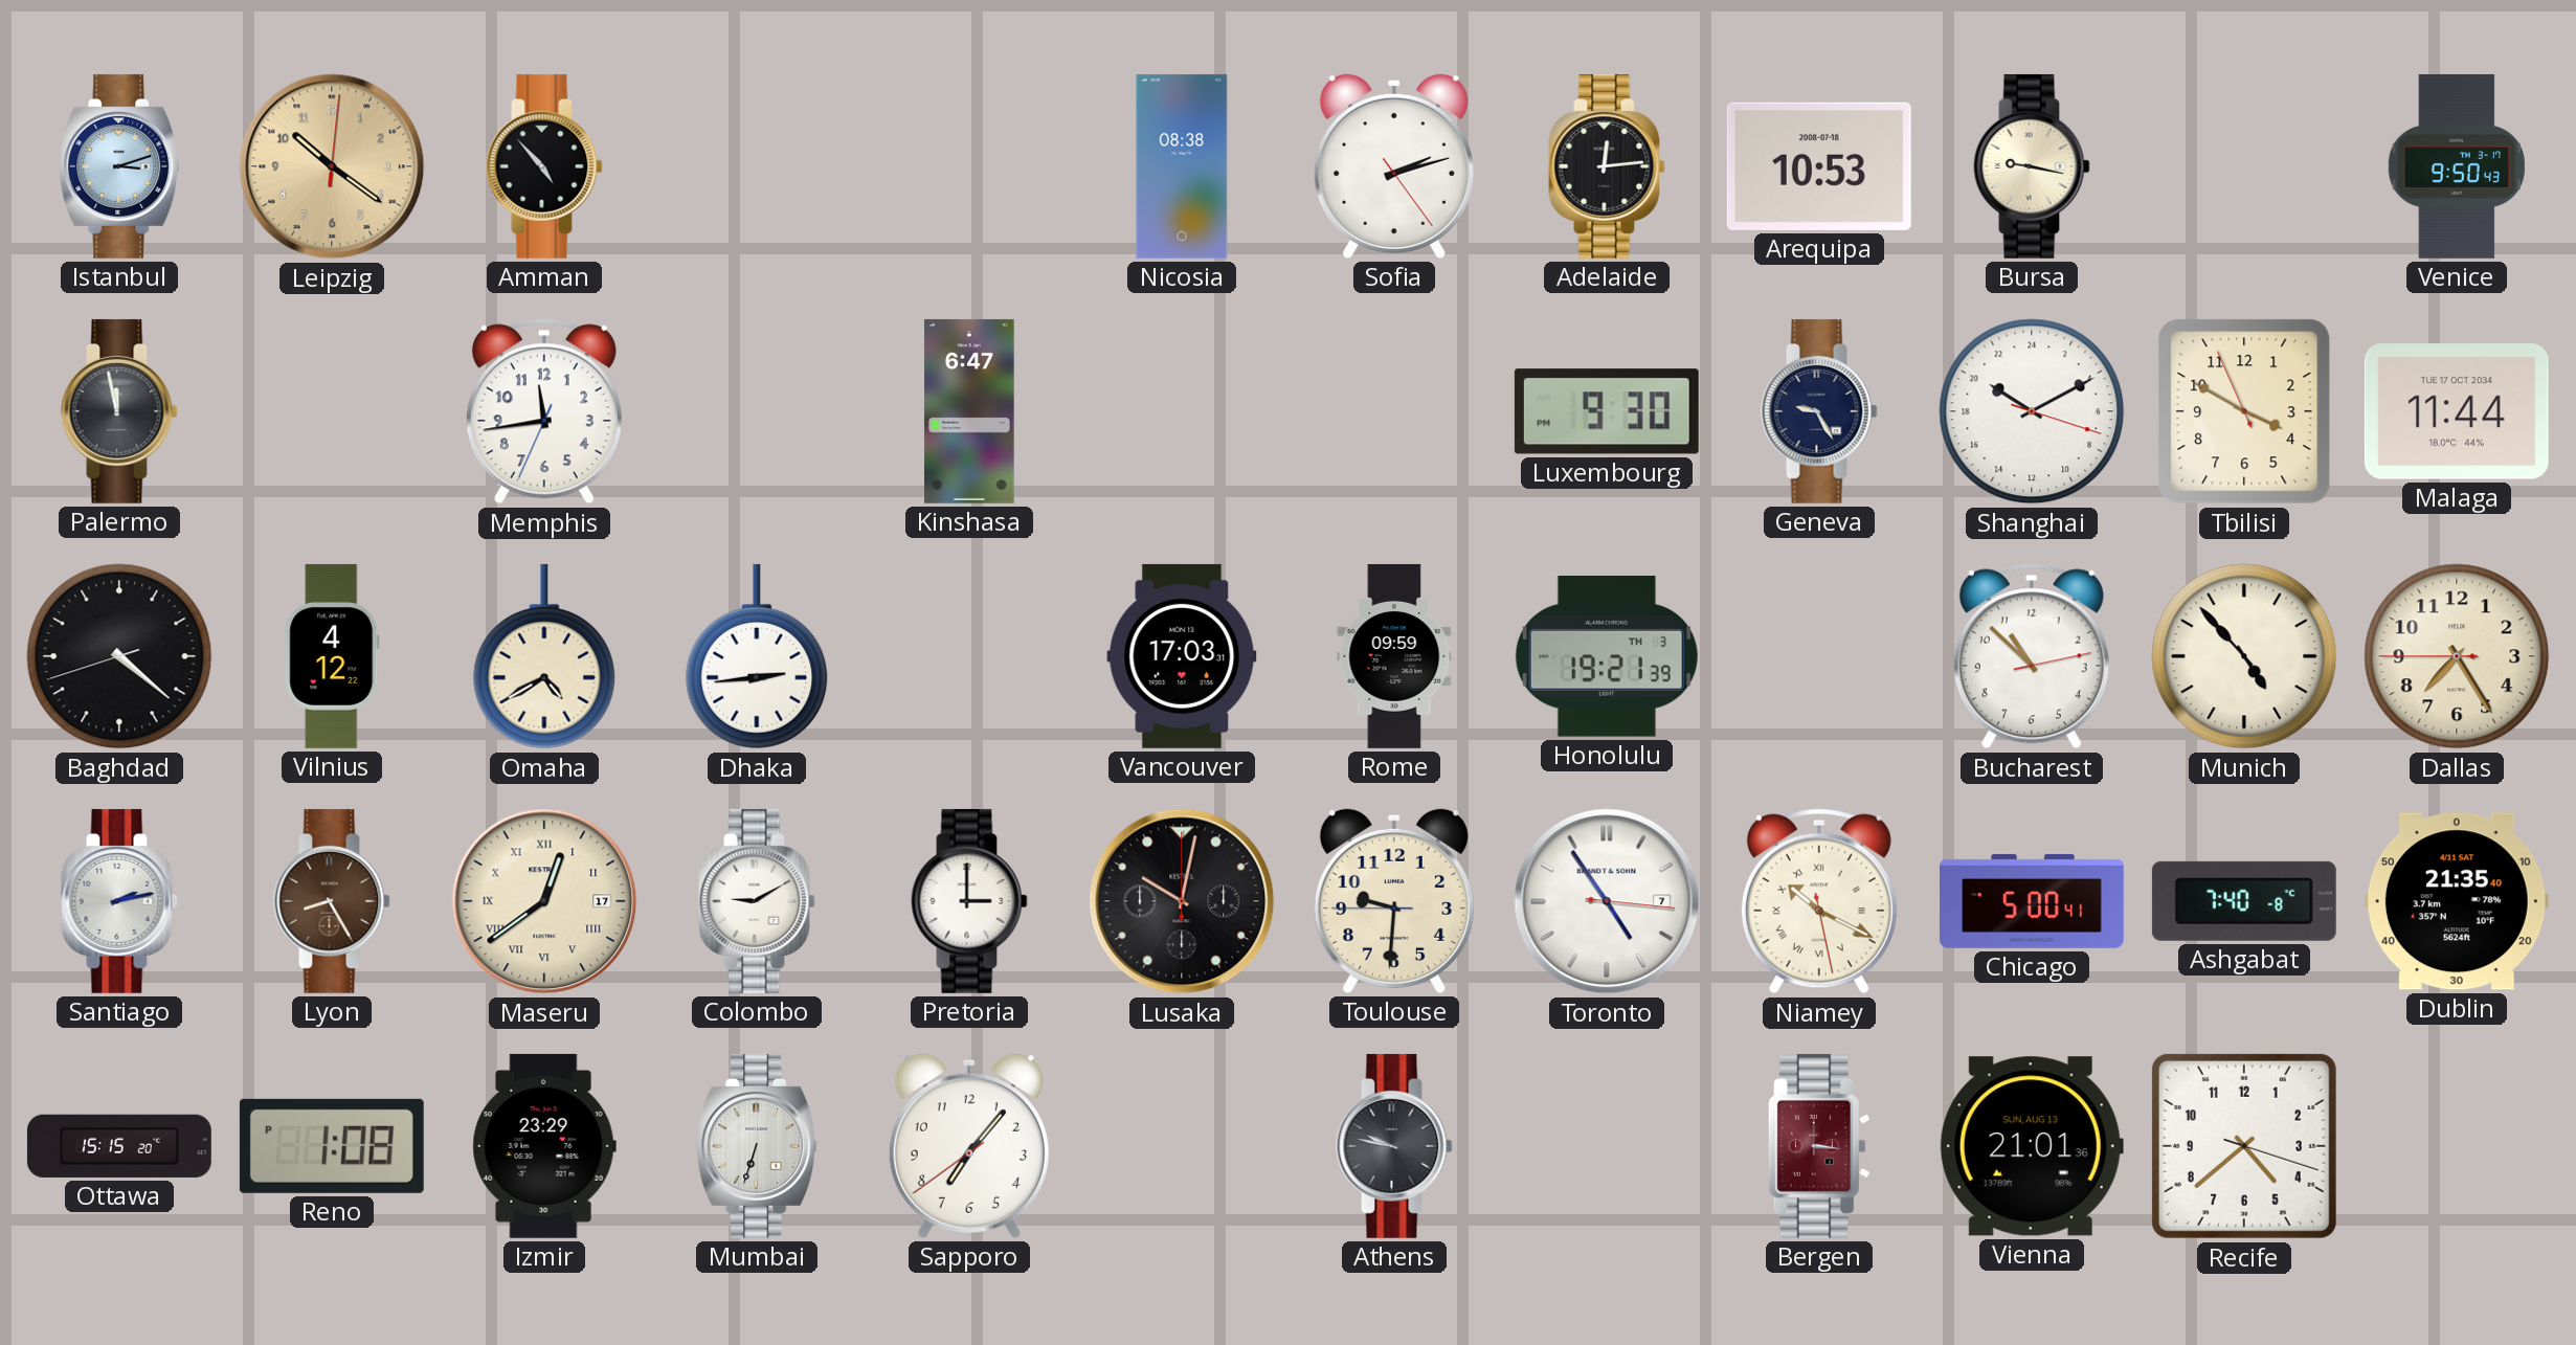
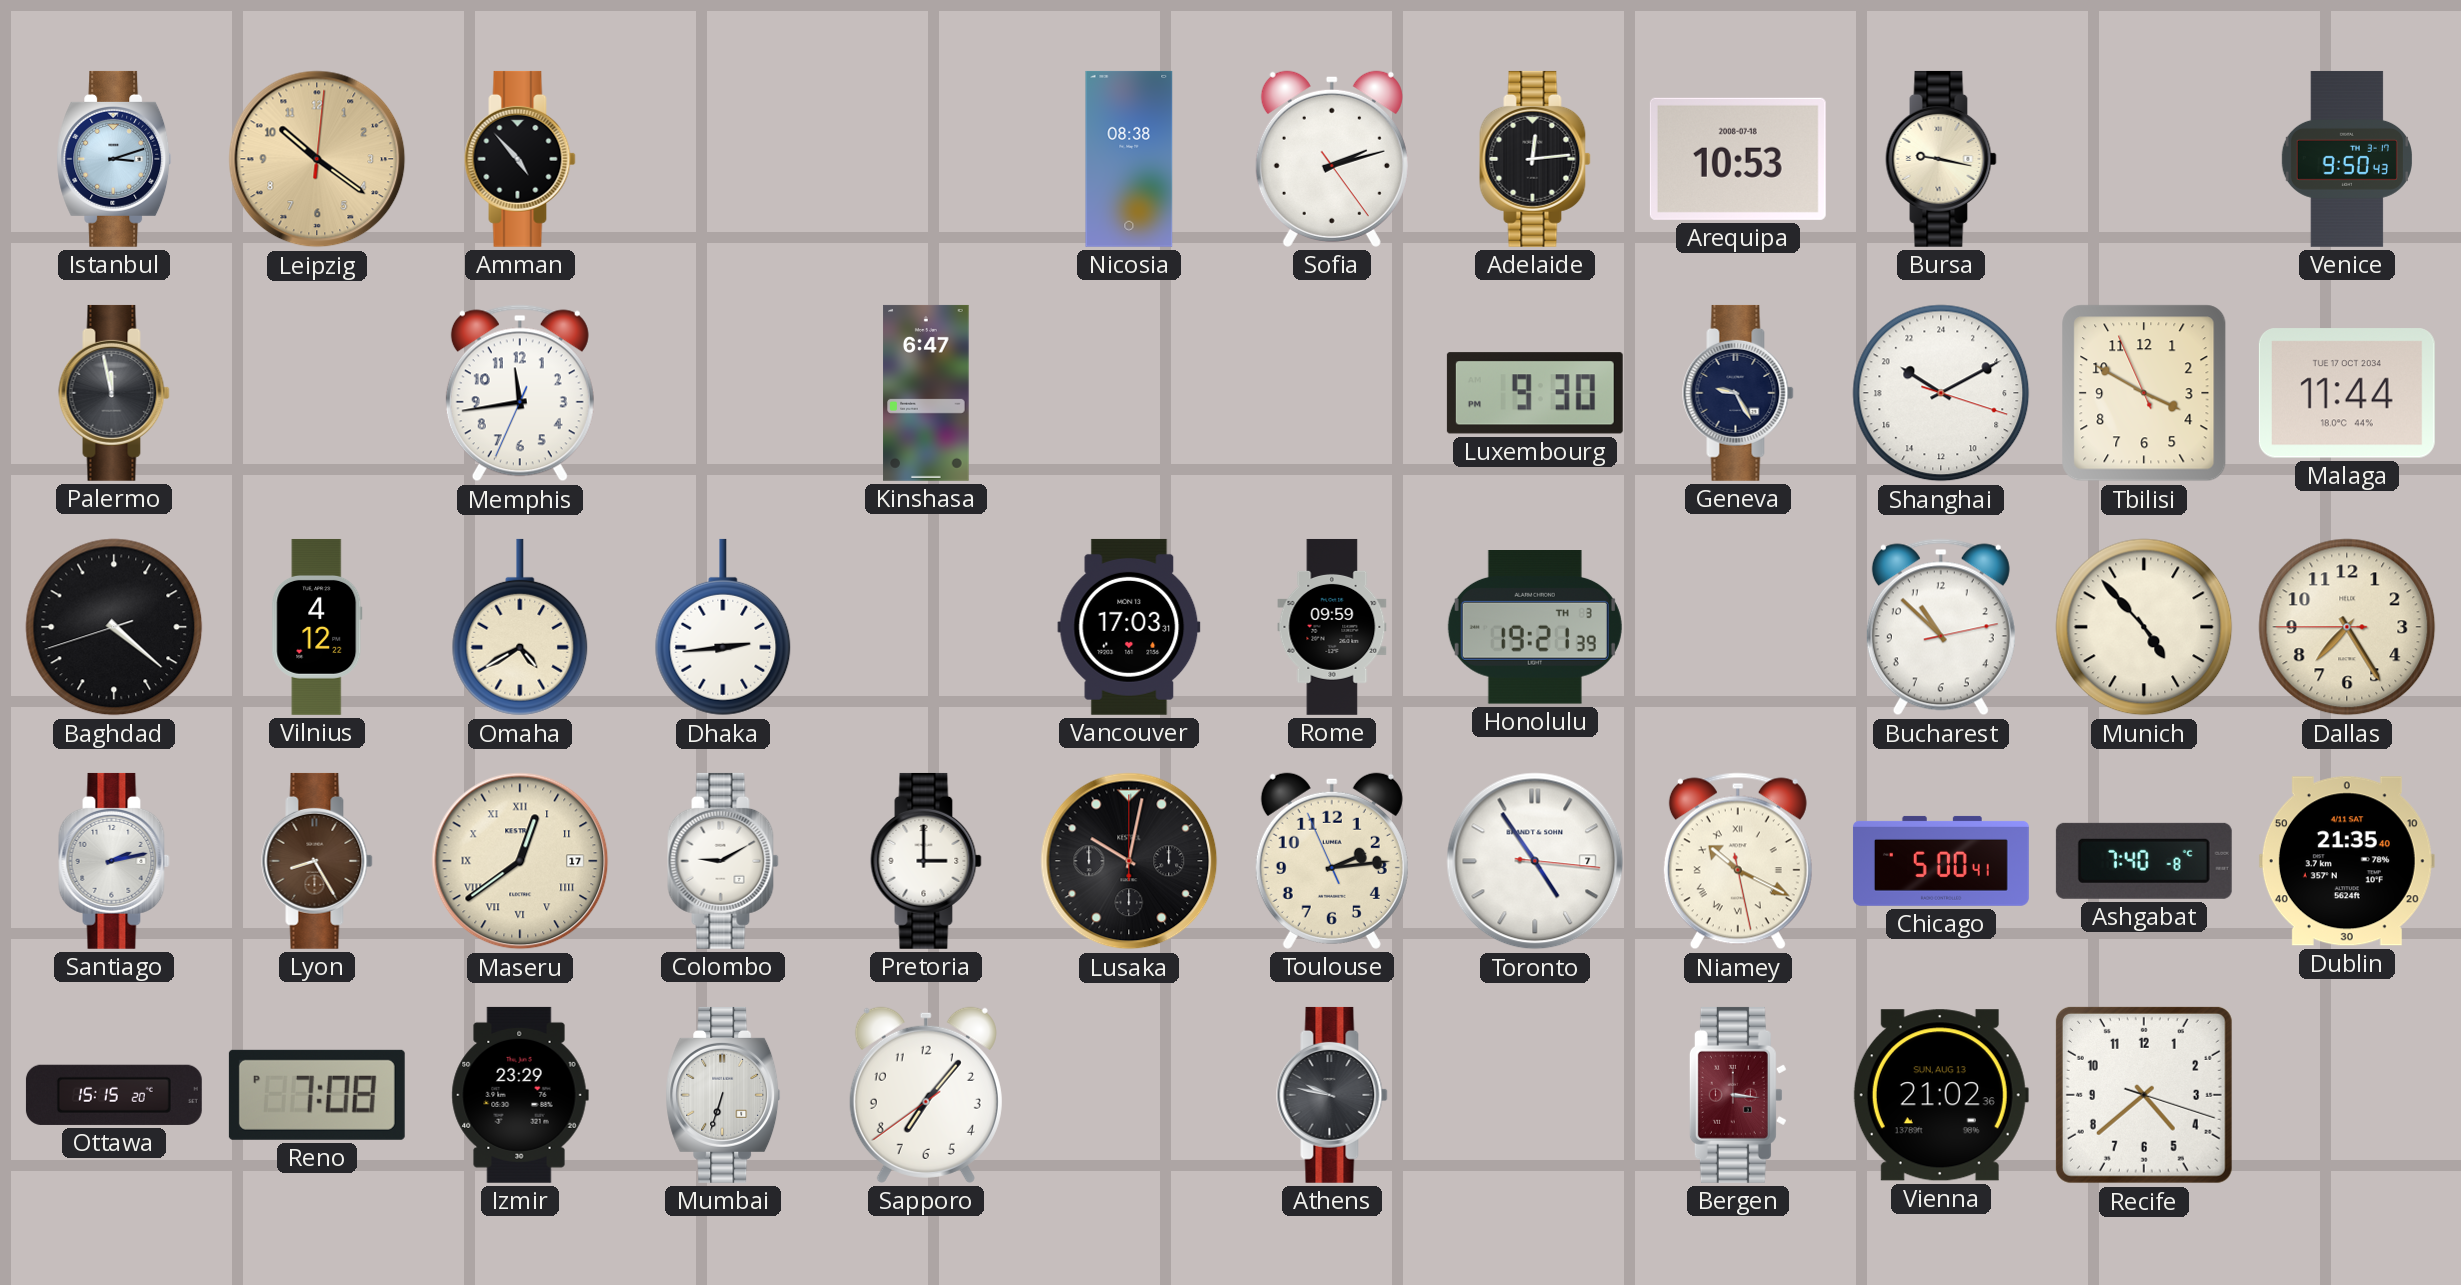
Toulouse: 9:30 -> 2:13
Reno: 1:08 -> 7:08
Vienna: 21:01 -> 21:02
